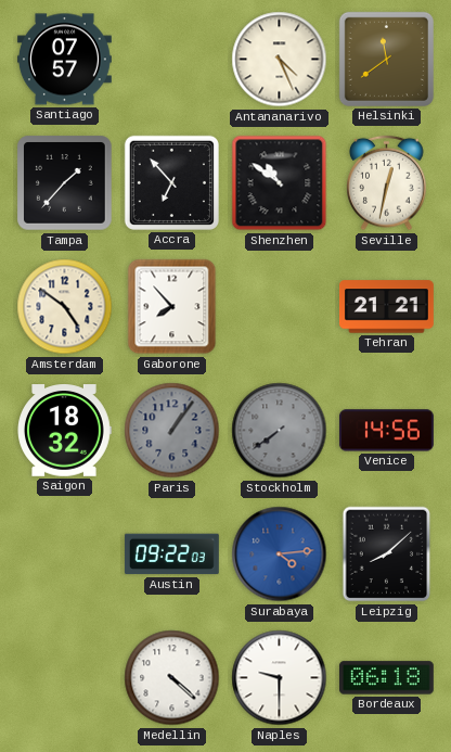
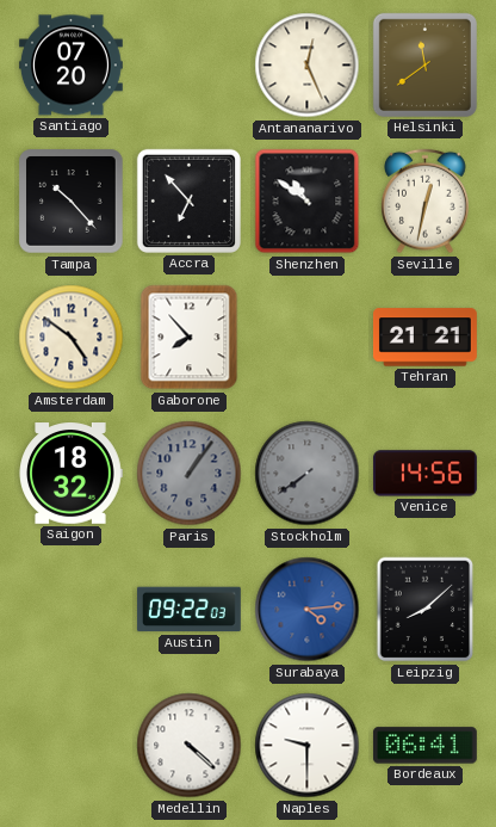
Santiago: 07:57 -> 07:20
Antananarivo: 4:26 -> 12:26
Tampa: 1:37 -> 10:23
Bordeaux: 06:18 -> 06:41
